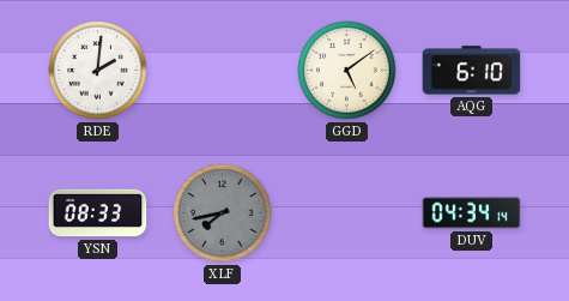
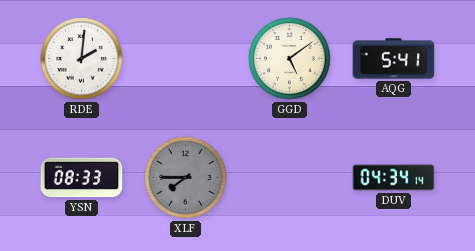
AQG: 6:10 -> 5:41
XLF: 7:43 -> 7:45
